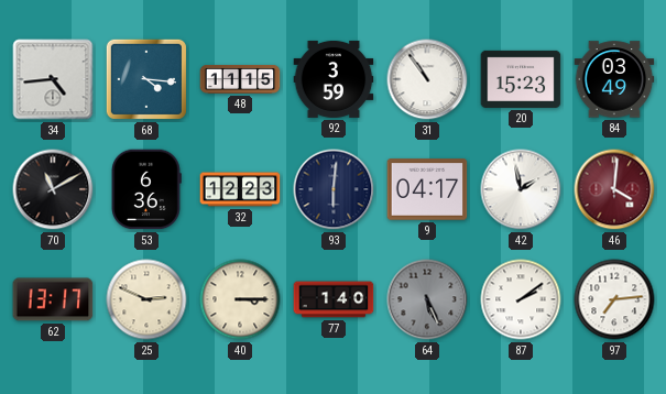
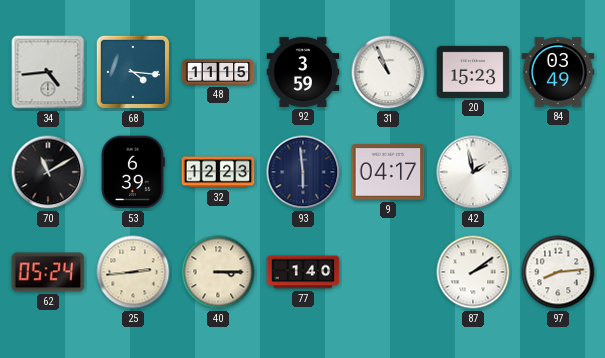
31: 10:54 -> 10:56
53: 6:36 -> 6:39
93: 6:01 -> 5:59
46: 4:01 -> none
62: 13:17 -> 05:24
25: 2:49 -> 2:44
64: 5:26 -> none
97: 7:14 -> 8:14
